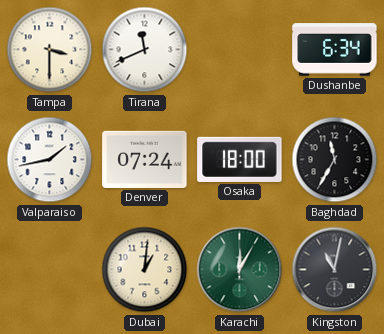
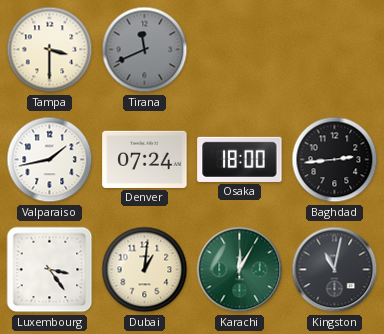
Tirana dial: white -> grey
Dushanbe: 6:34 -> none
Baghdad: 11:35 -> 2:44
Luxembourg: none -> 3:24
